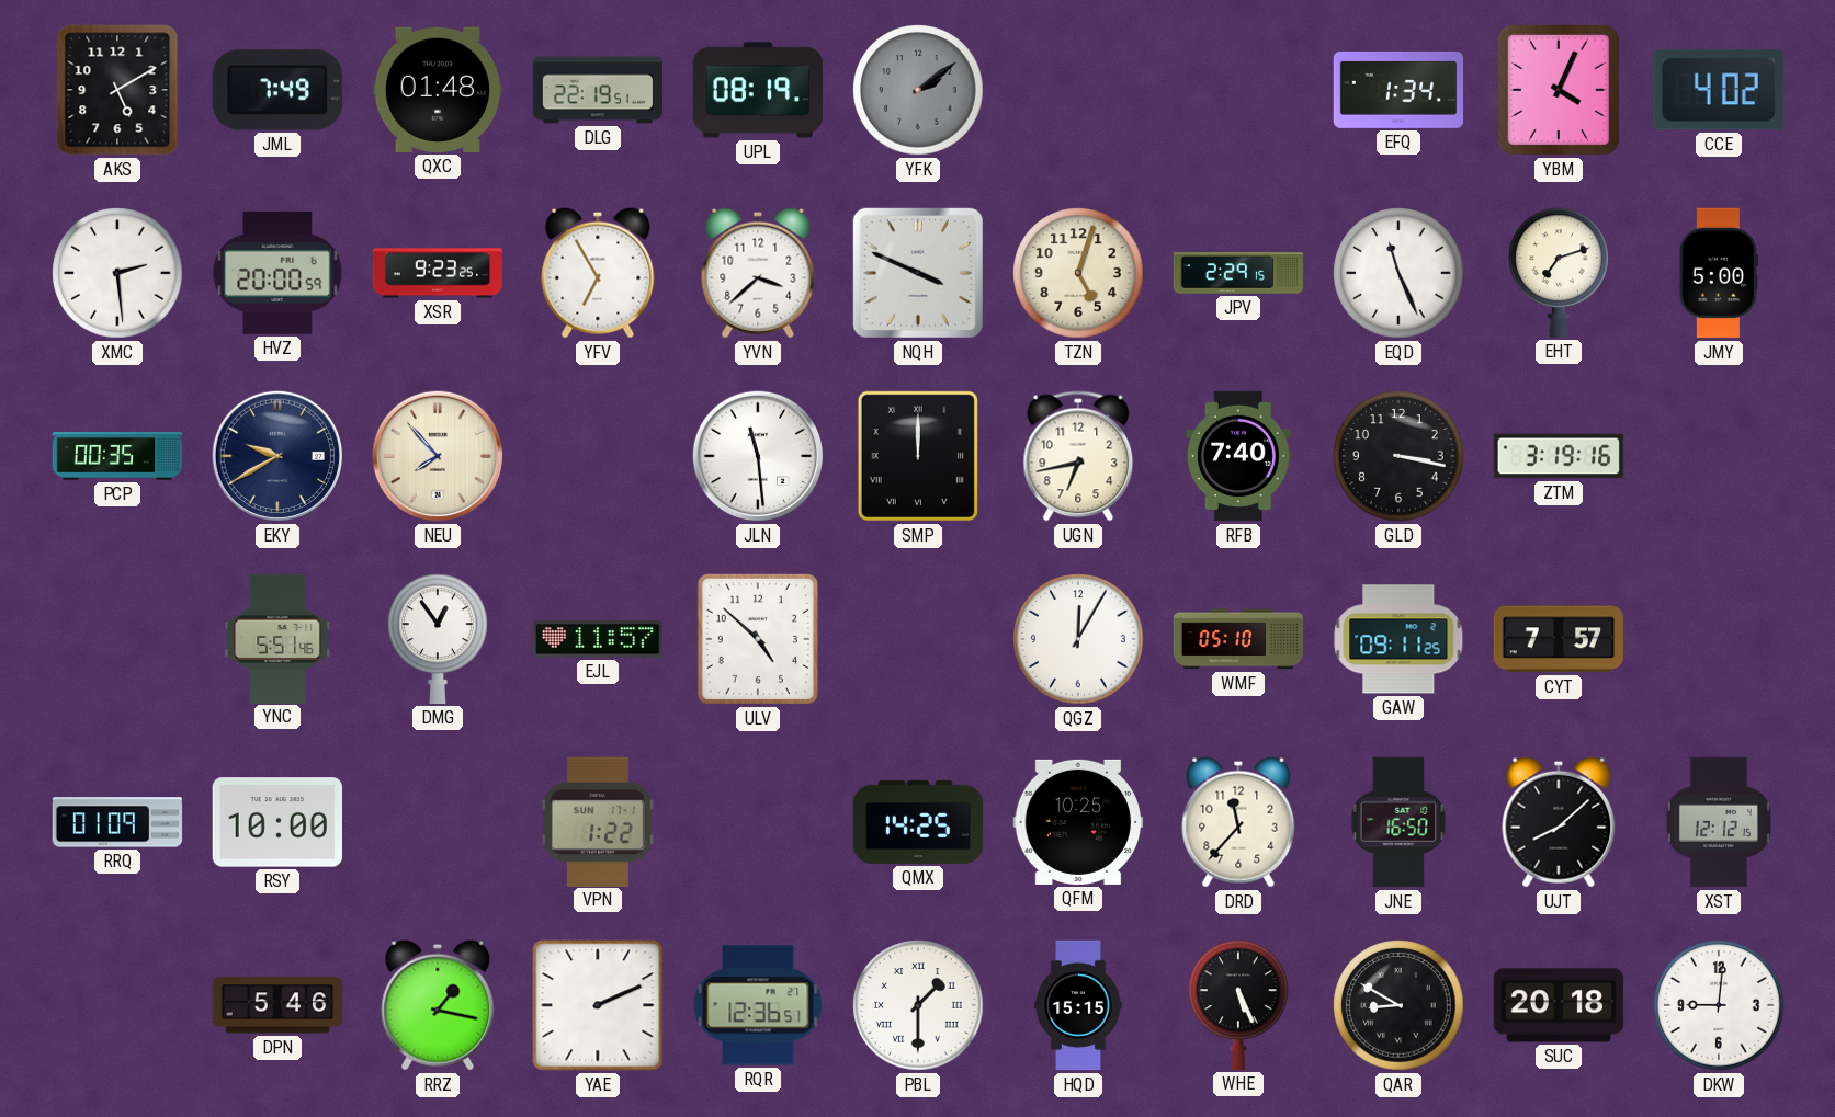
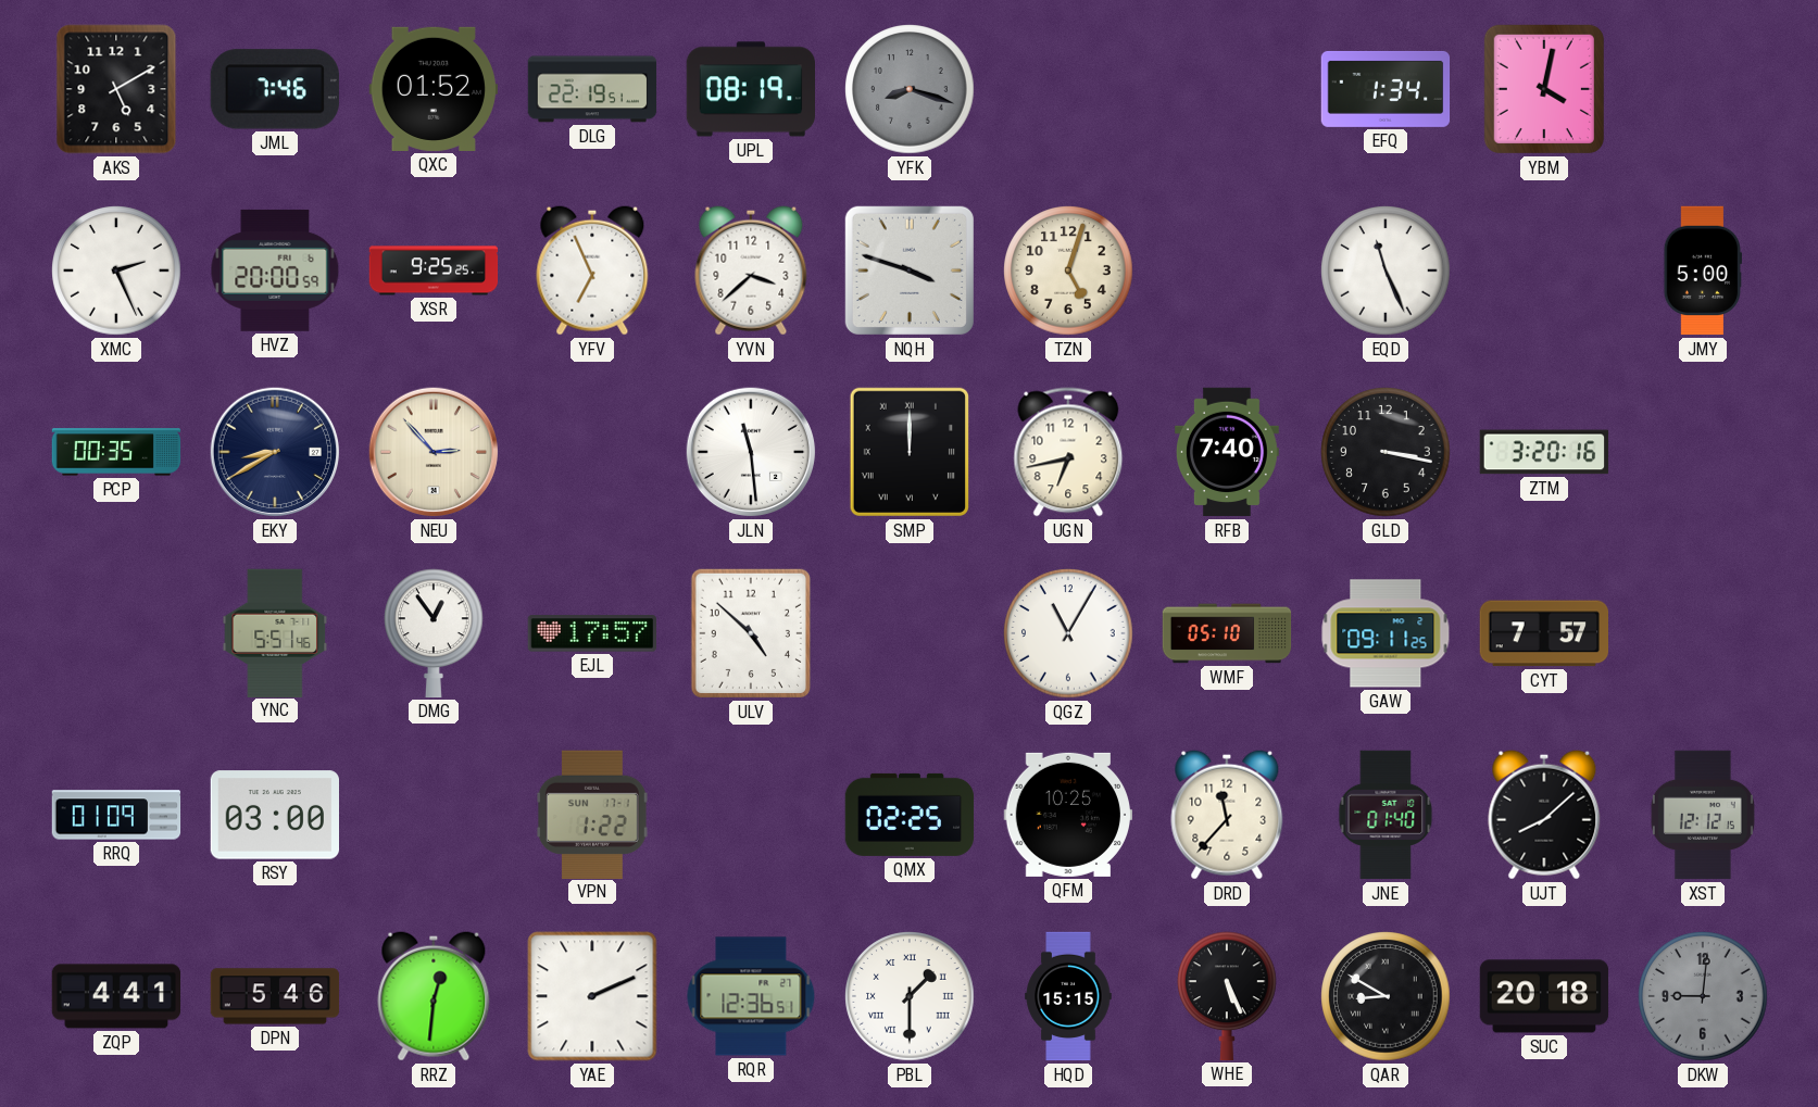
JML: 7:49 -> 7:46
QXC: 01:48 -> 01:52
YFK: 2:09 -> 8:18
YBM: 4:04 -> 4:02
CCE: 4:02 -> none
XMC: 2:29 -> 2:26
XSR: 9:23 -> 9:25
YFV: 6:55 -> 6:56
NQH: 3:49 -> 3:48
JPV: 2:29 -> none
EHT: 7:12 -> none
EKY: 9:40 -> 8:40
NEU: 7:53 -> 2:53
ZTM: 3:19 -> 3:20
EJL: 11:57 -> 17:57
QGZ: 12:05 -> 11:05
RSY: 10:00 -> 03:00
QMX: 14:25 -> 02:25
JNE: 16:50 -> 01:40
ZQP: none -> 4:41
RRZ: 1:17 -> 12:31
DKW dial: white -> grey
